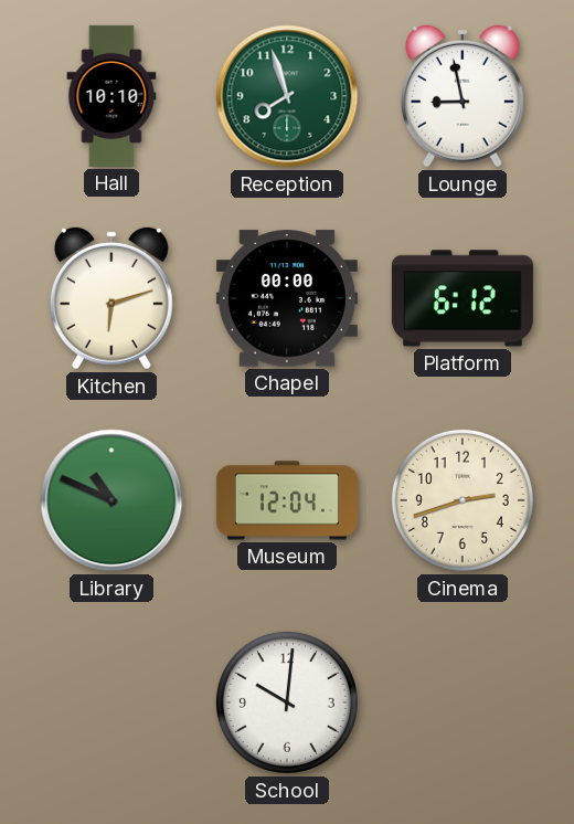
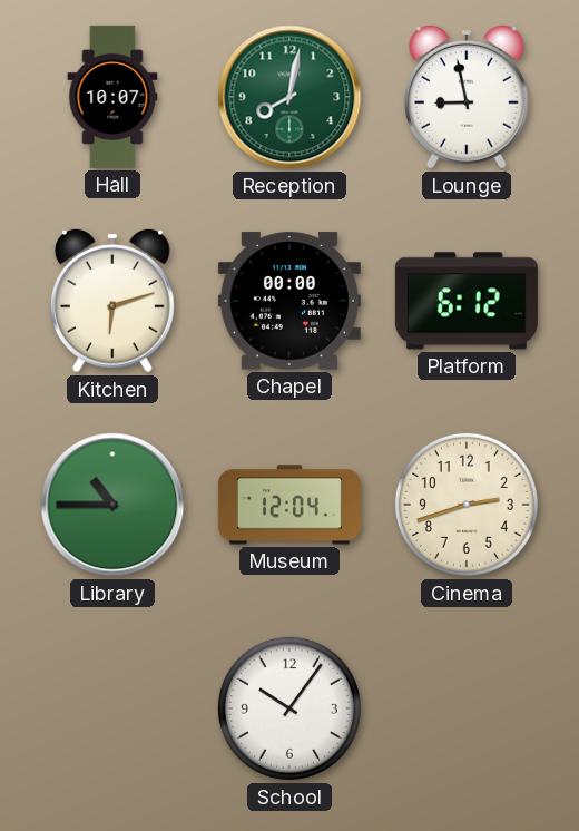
Hall: 10:10 -> 10:07
Reception: 7:57 -> 8:02
Library: 10:49 -> 10:45
School: 10:01 -> 10:06
